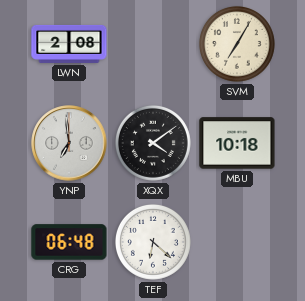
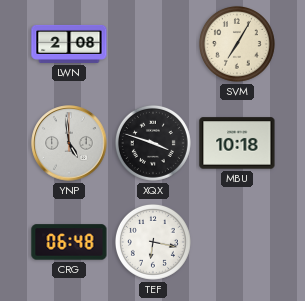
YNP: 6:59 -> 4:59
XQX: 4:09 -> 3:48
TEF: 6:22 -> 6:17
